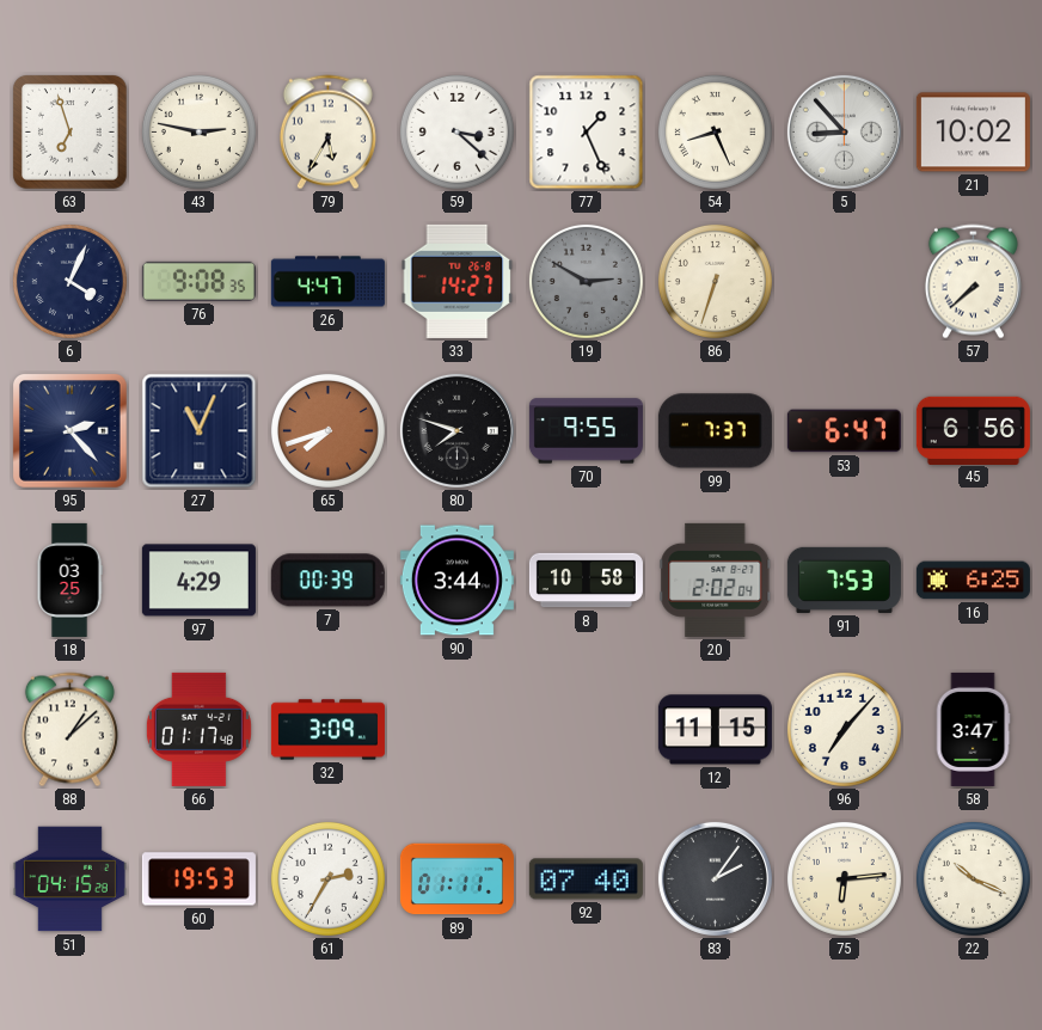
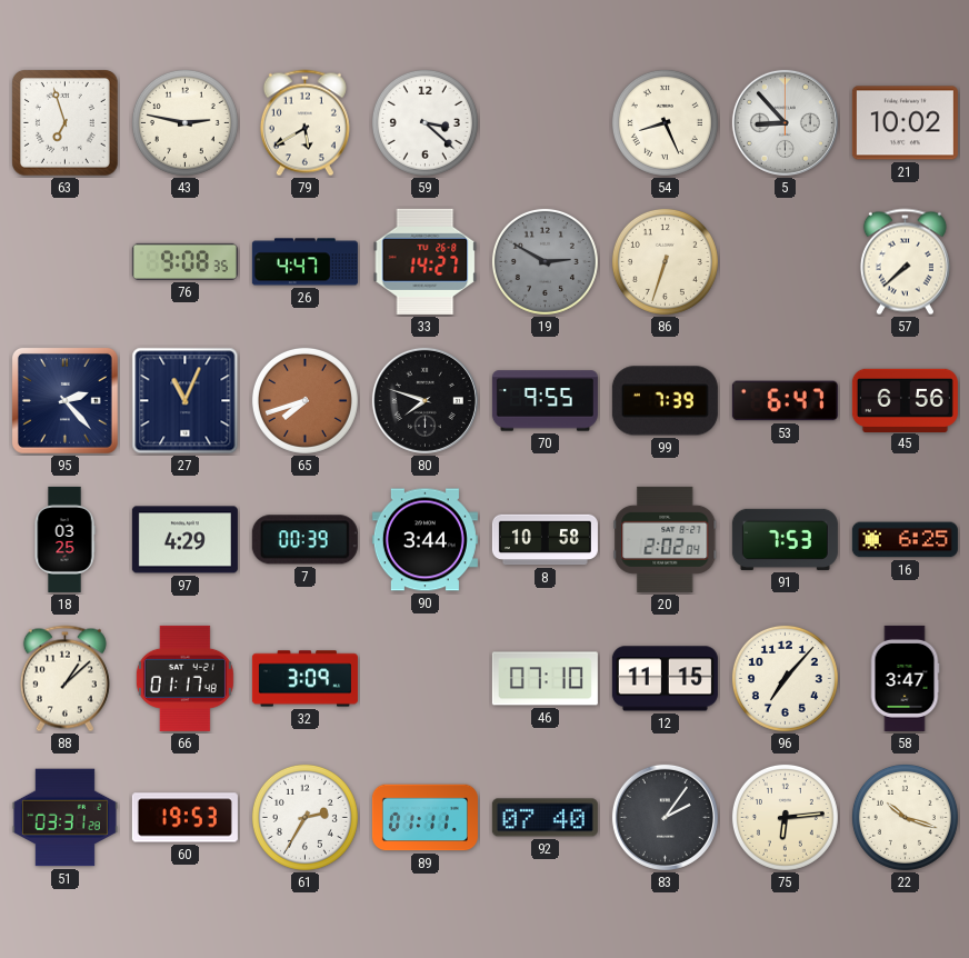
79: 5:35 -> 5:40
77: 1:26 -> none
6: 4:04 -> none
99: 7:37 -> 7:39
46: none -> 07:10
51: 04:15 -> 03:31
22: 10:19 -> 10:18
